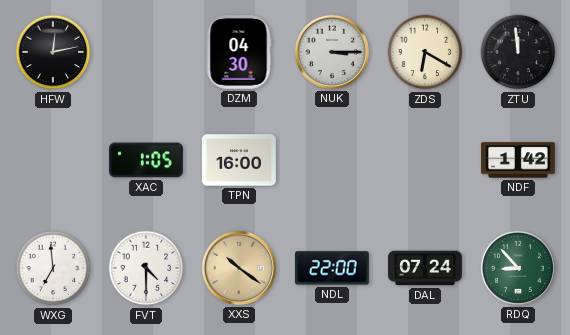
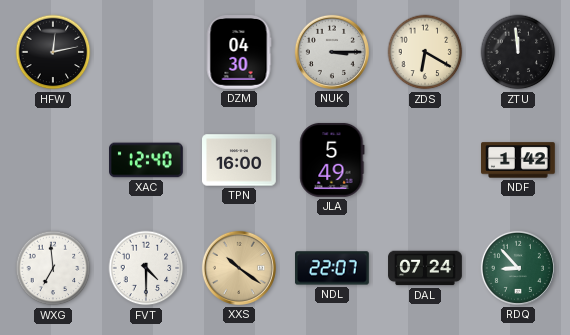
XAC: 1:05 -> 12:40
JLA: none -> 5:49
NDL: 22:00 -> 22:07
